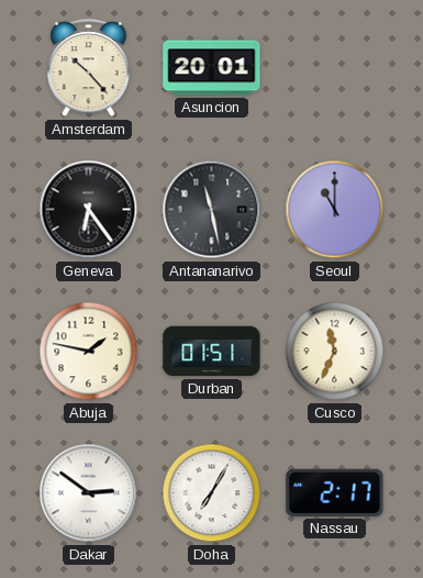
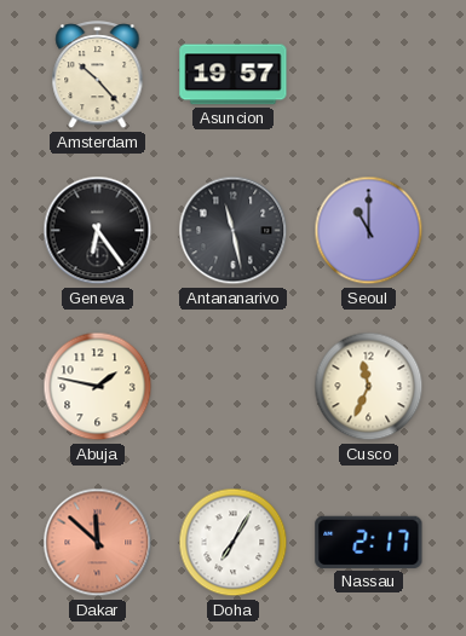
Asuncion: 20:01 -> 19:57
Durban: 01:51 -> none
Dakar: 2:51 -> 11:52
Dakar dial: white -> salmon
